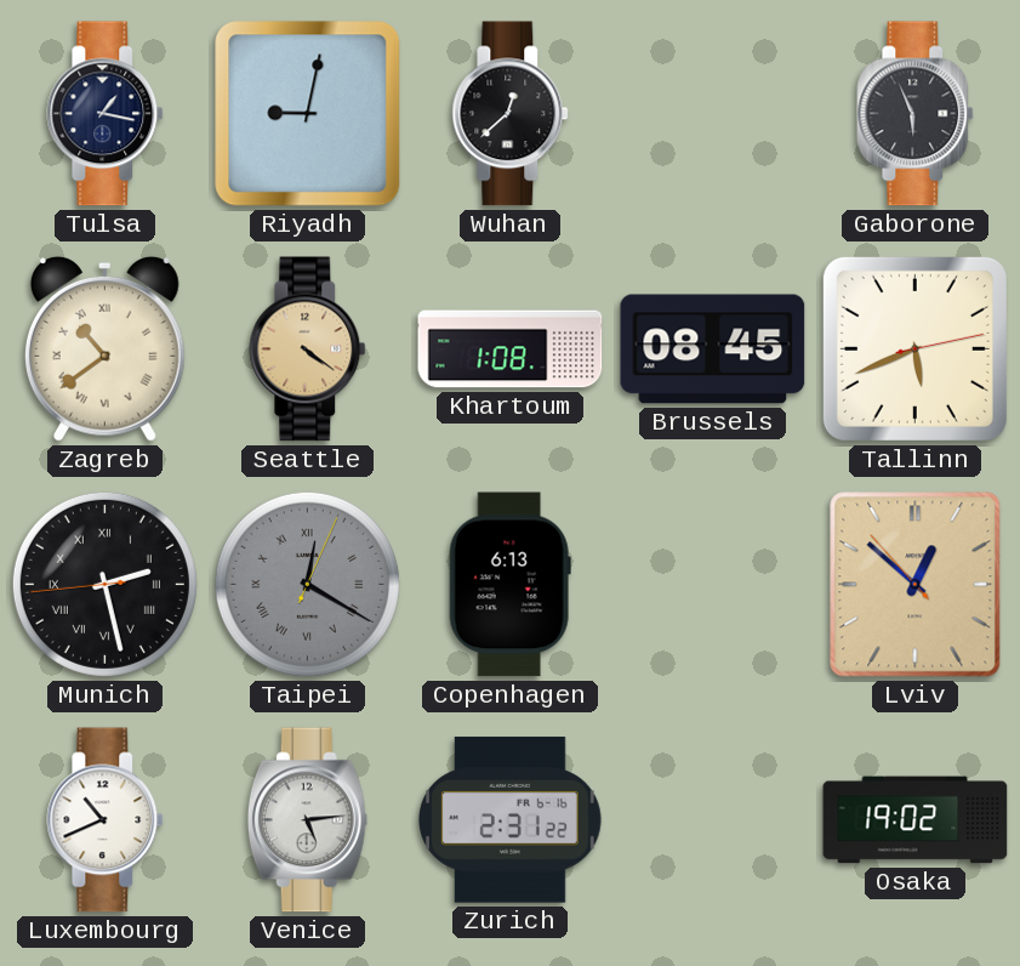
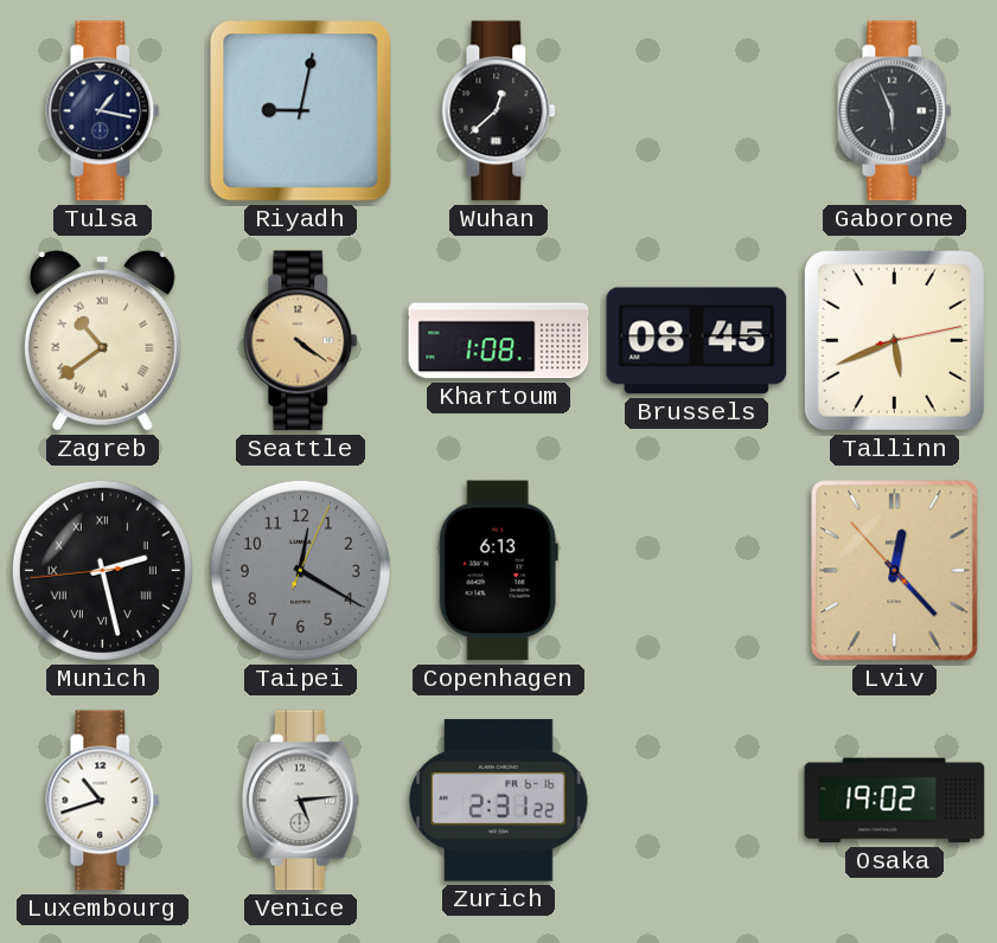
Taipei numerals: Roman -> Arabic
Lviv: 12:51 -> 12:22
Luxembourg: 10:41 -> 10:42
